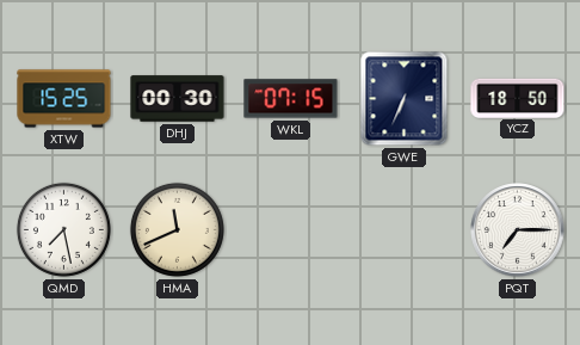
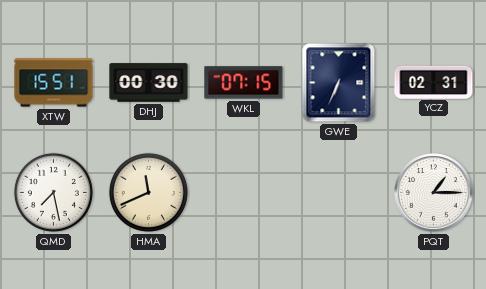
XTW: 15:25 -> 15:51
YCZ: 18:50 -> 02:31
PQT: 7:15 -> 1:15
